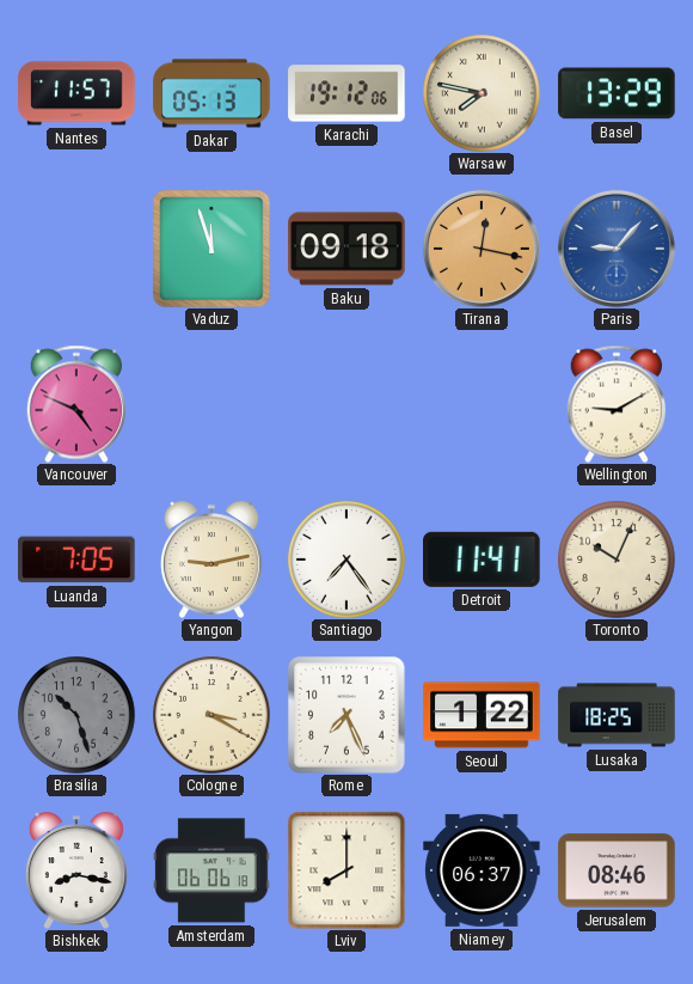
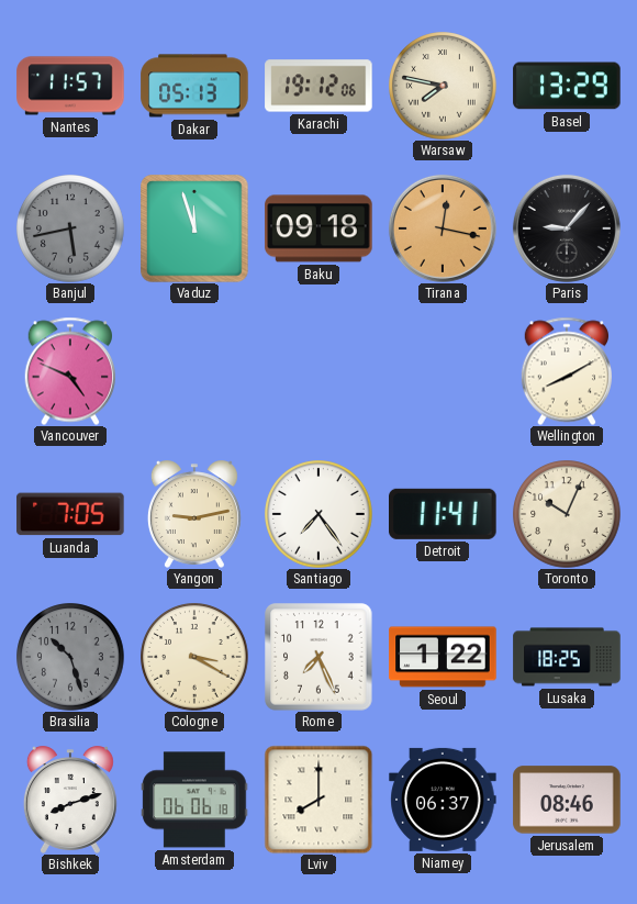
Banjul: none -> 5:43
Paris dial: blue -> black
Wellington: 9:10 -> 8:10
Bishkek: 8:17 -> 8:12
